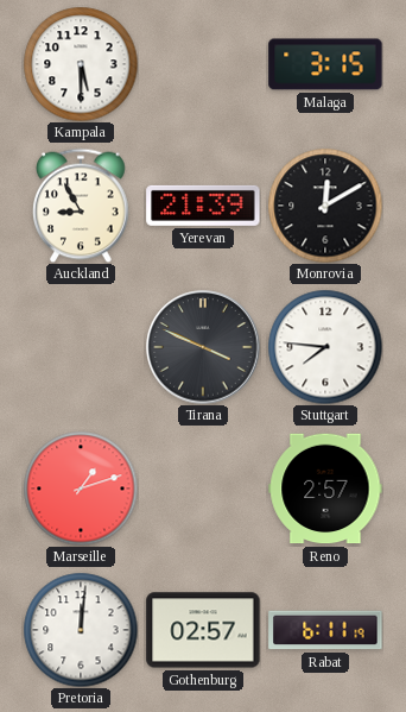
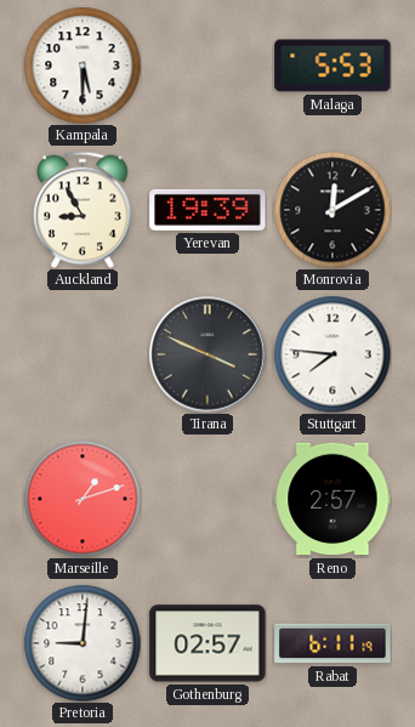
Malaga: 3:15 -> 5:53
Yerevan: 21:39 -> 19:39
Pretoria: 12:01 -> 9:01
